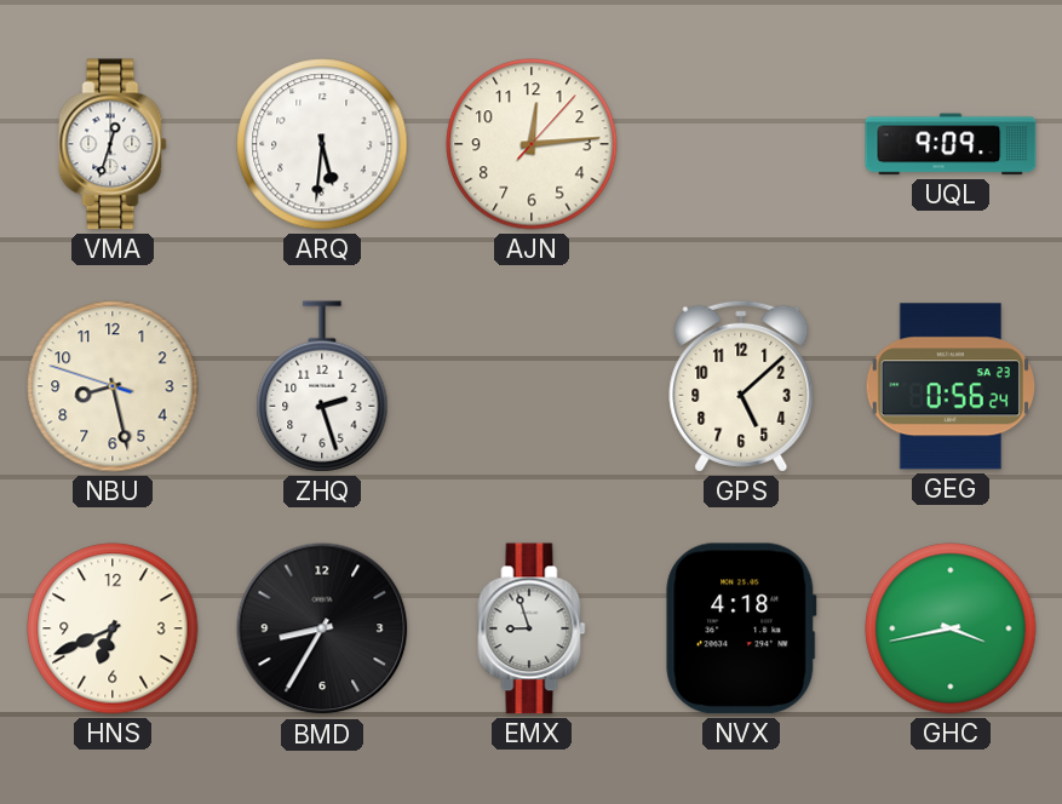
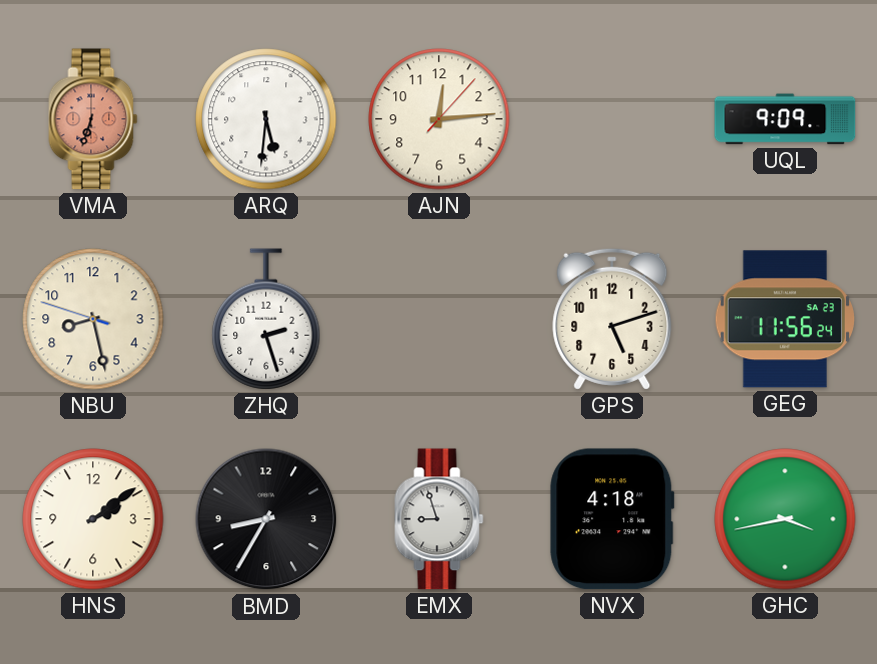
VMA: 12:33 -> 6:33
VMA dial: white -> salmon
GPS: 5:08 -> 5:12
GEG: 0:56 -> 11:56
HNS: 6:41 -> 2:09
